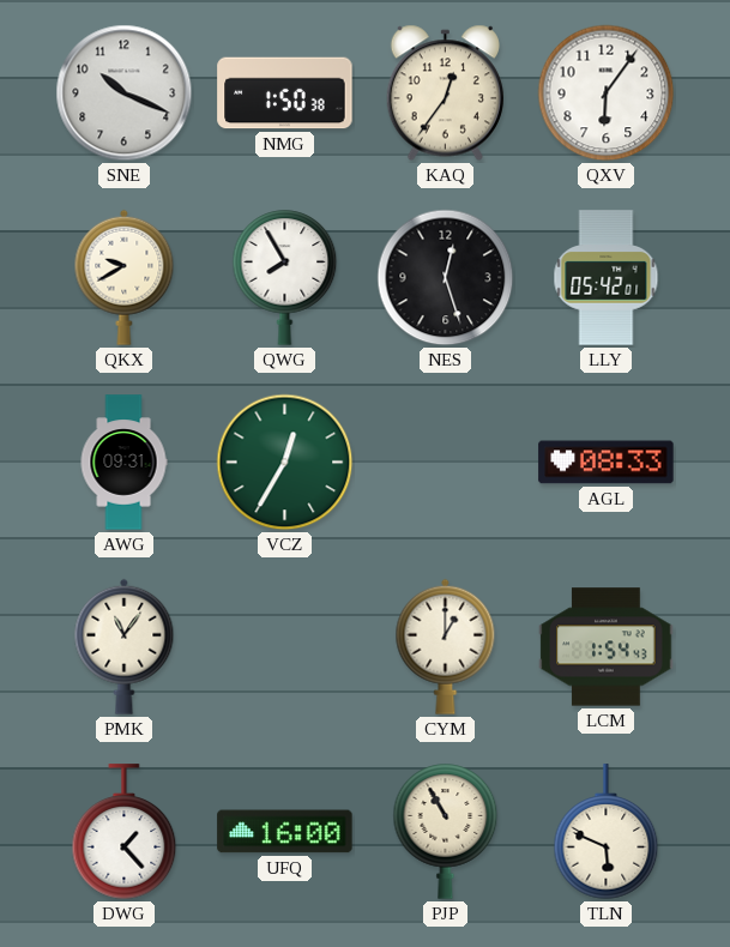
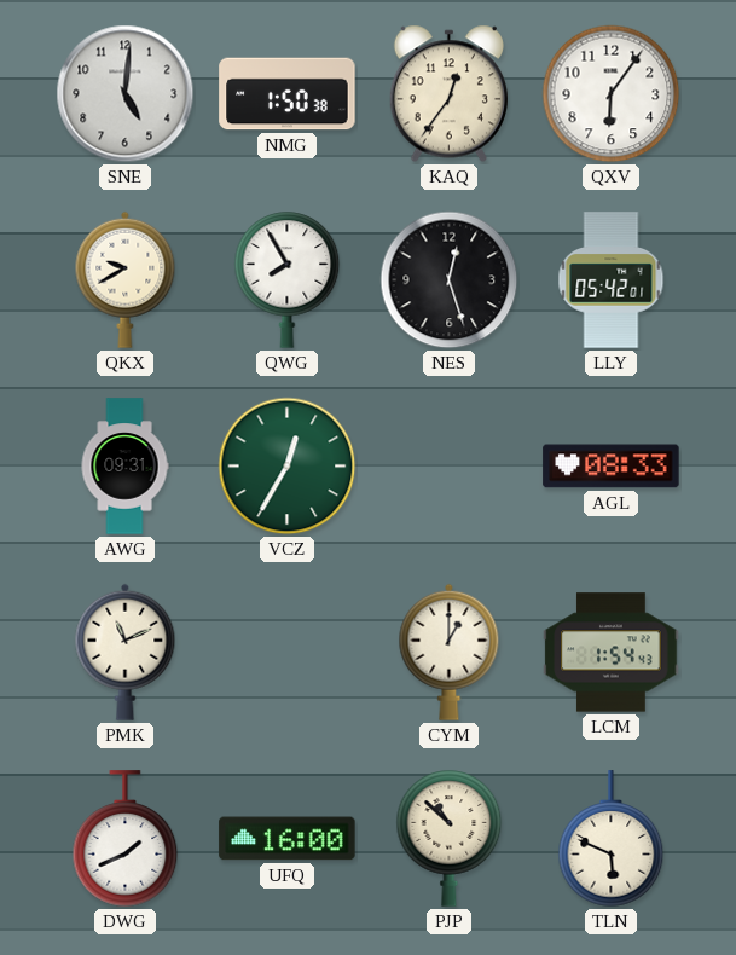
SNE: 10:19 -> 5:01
PMK: 11:06 -> 11:11
DWG: 1:23 -> 1:41
PJP: 10:55 -> 10:52
